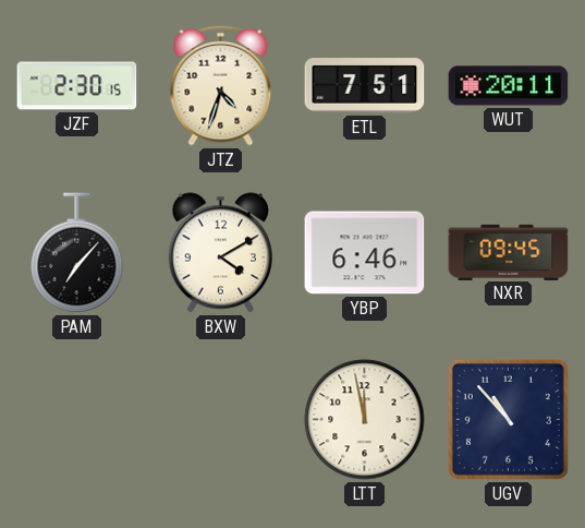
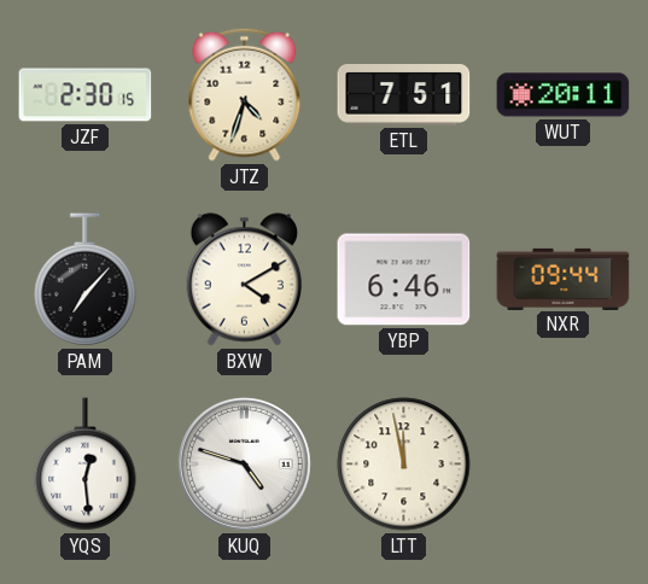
NXR: 09:45 -> 09:44
YQS: none -> 12:29
KUQ: none -> 4:48
UGV: 10:53 -> none
